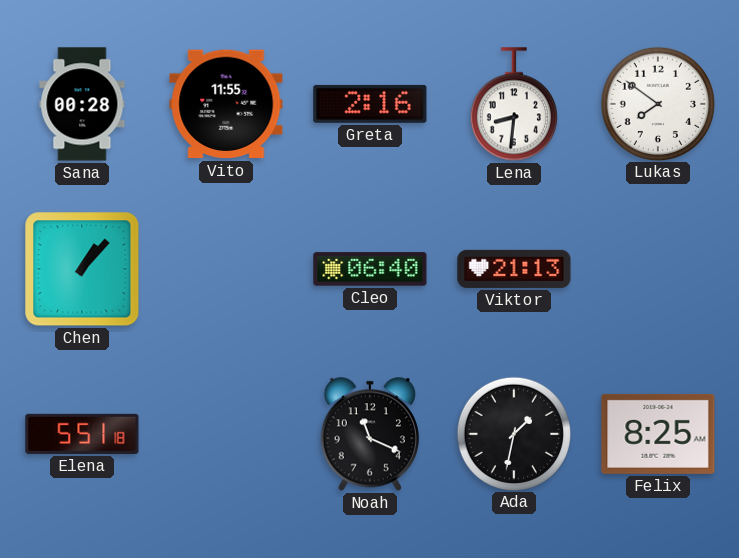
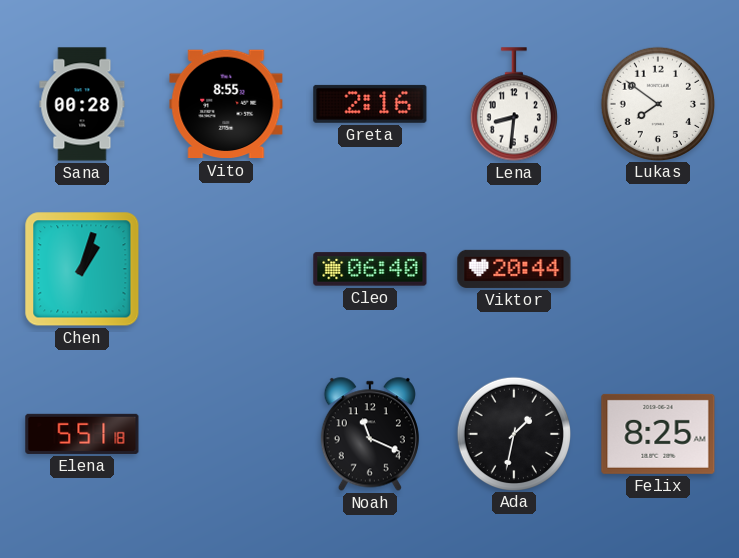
Vito: 11:55 -> 8:55
Chen: 1:07 -> 1:03
Viktor: 21:13 -> 20:44
